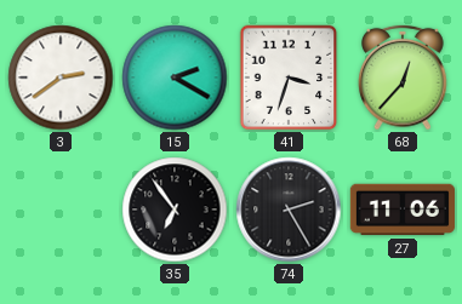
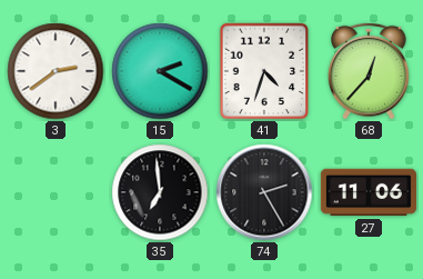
41: 3:33 -> 4:33
35: 6:54 -> 6:59
